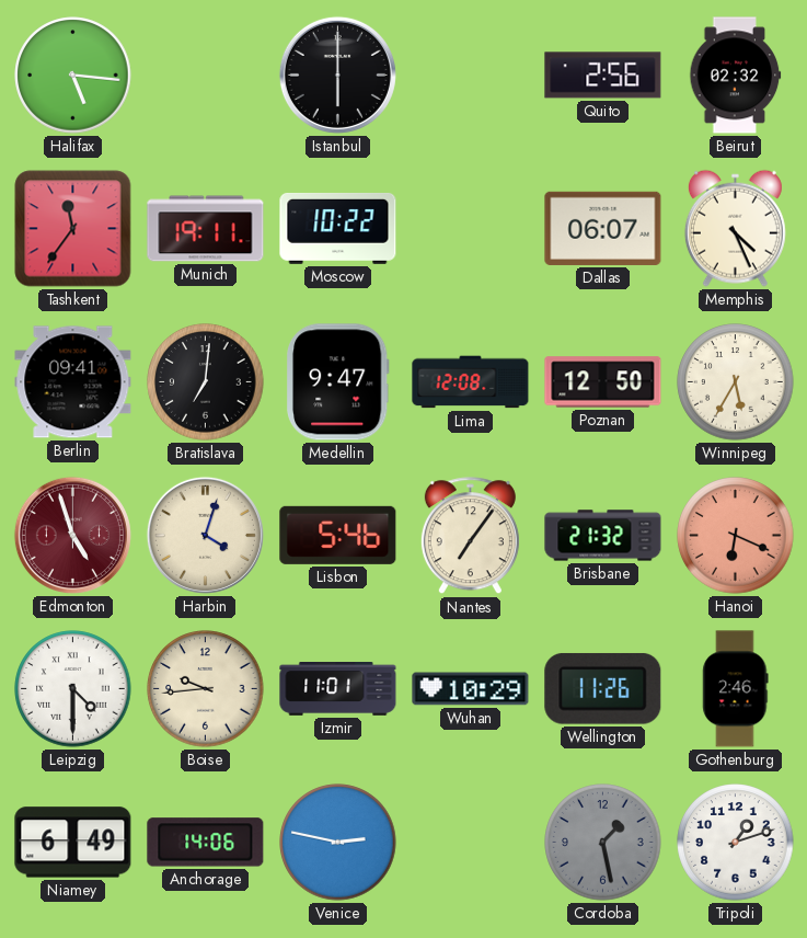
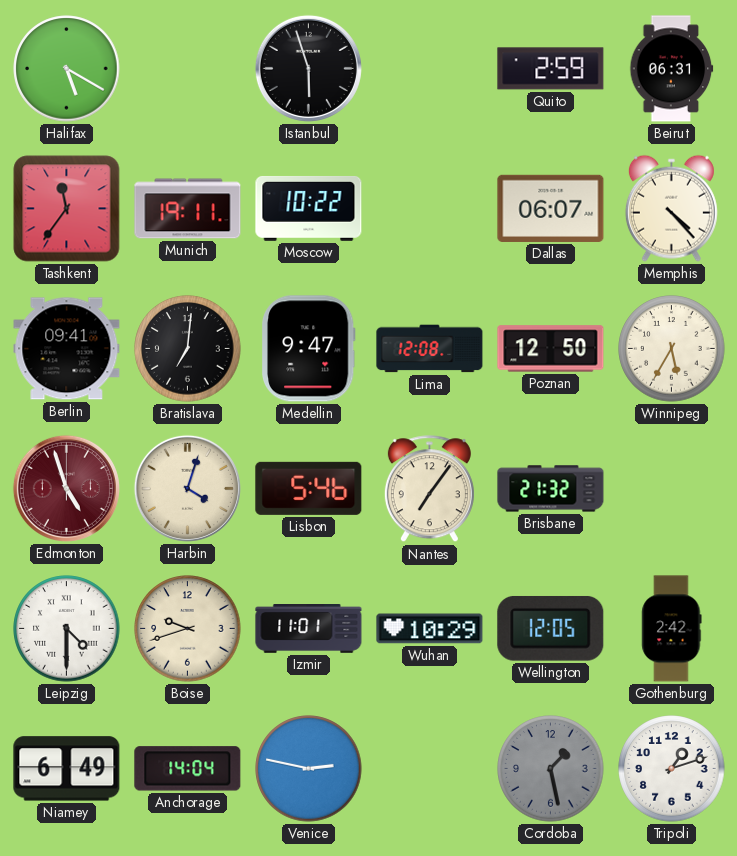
Halifax: 5:16 -> 5:20
Istanbul: 6:00 -> 5:57
Quito: 2:56 -> 2:59
Beirut: 02:32 -> 06:31
Memphis: 4:26 -> 4:23
Hanoi: 6:19 -> none
Boise: 9:44 -> 9:42
Wellington: 11:26 -> 12:05
Gothenburg: 2:46 -> 2:42
Anchorage: 14:06 -> 14:04
